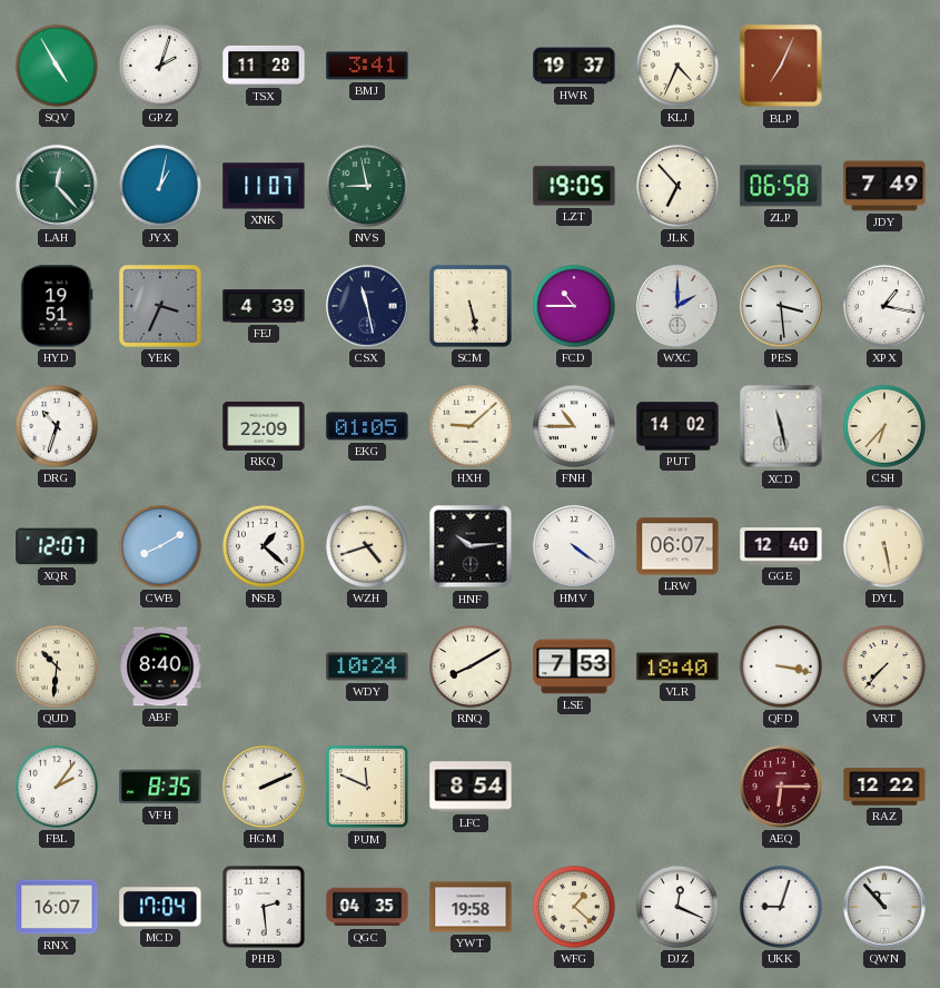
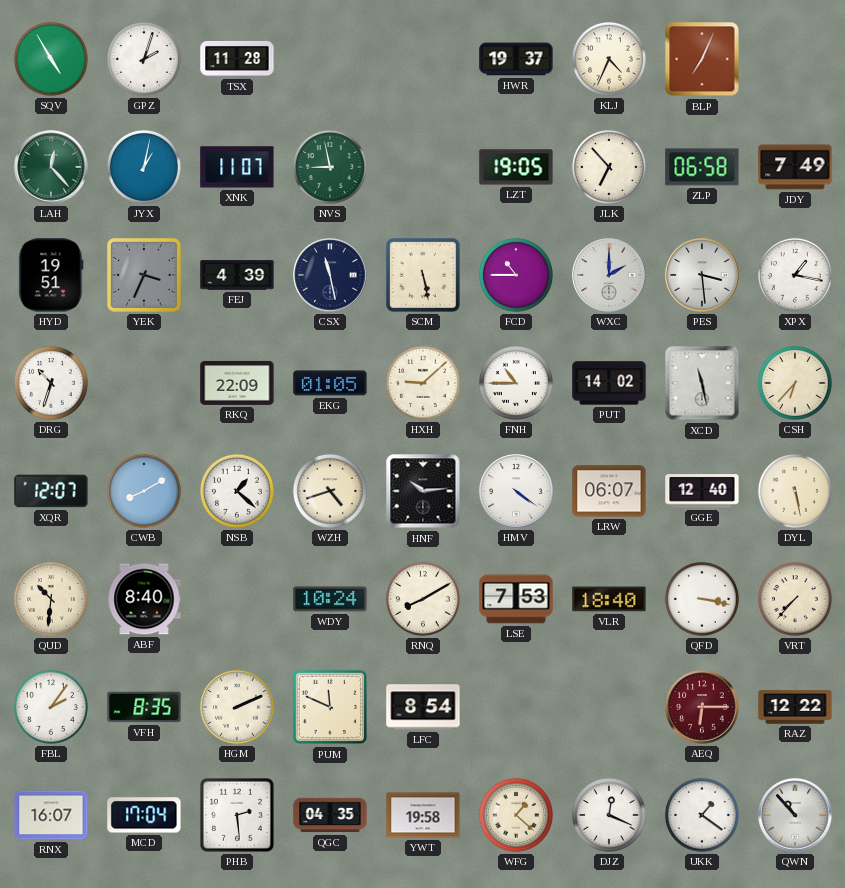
BMJ: 3:41 -> none
UKK: 9:03 -> 1:21
